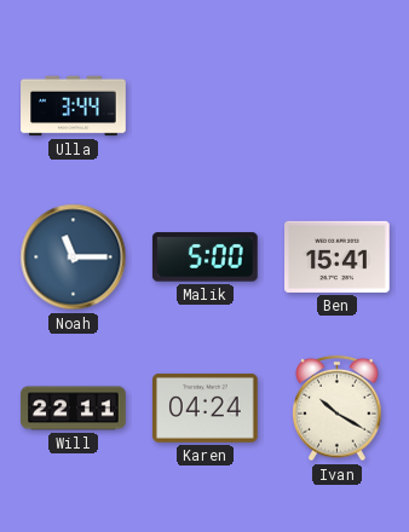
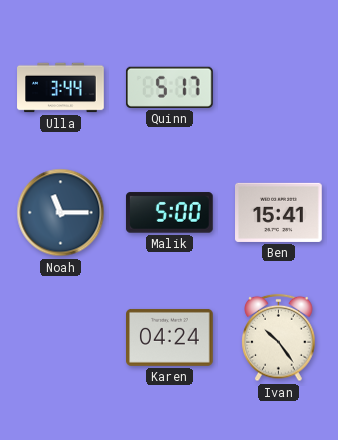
Quinn: none -> 5:17
Will: 22:11 -> none
Ivan: 10:20 -> 10:24
